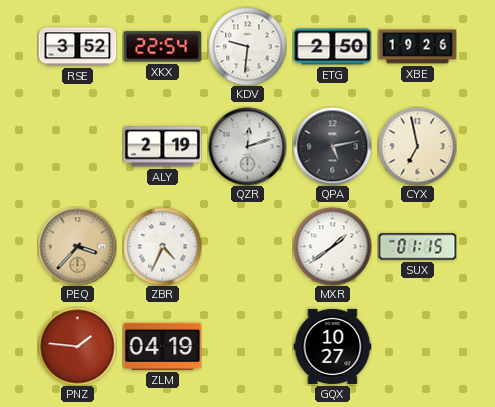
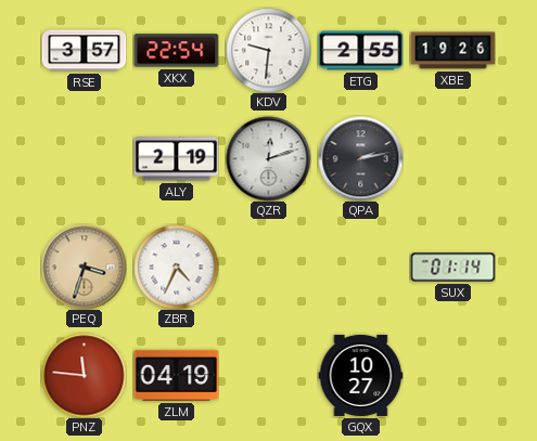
RSE: 3:52 -> 3:57
ETG: 2:50 -> 2:55
QPA: 5:13 -> 2:13
CYX: 6:58 -> none
PEQ: 3:37 -> 3:33
MXR: 1:39 -> none
SUX: 01:15 -> 01:14
PNZ: 1:46 -> 11:46
